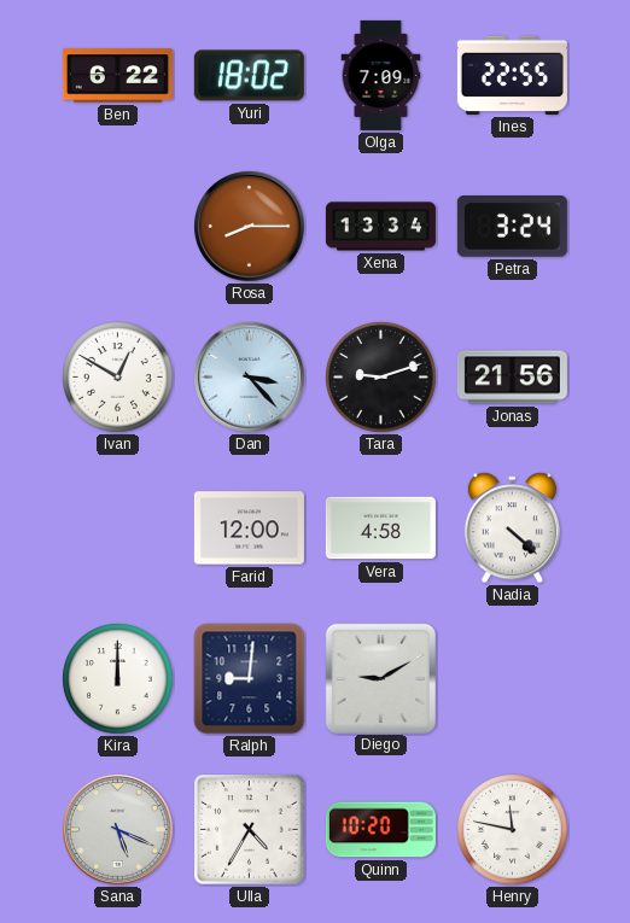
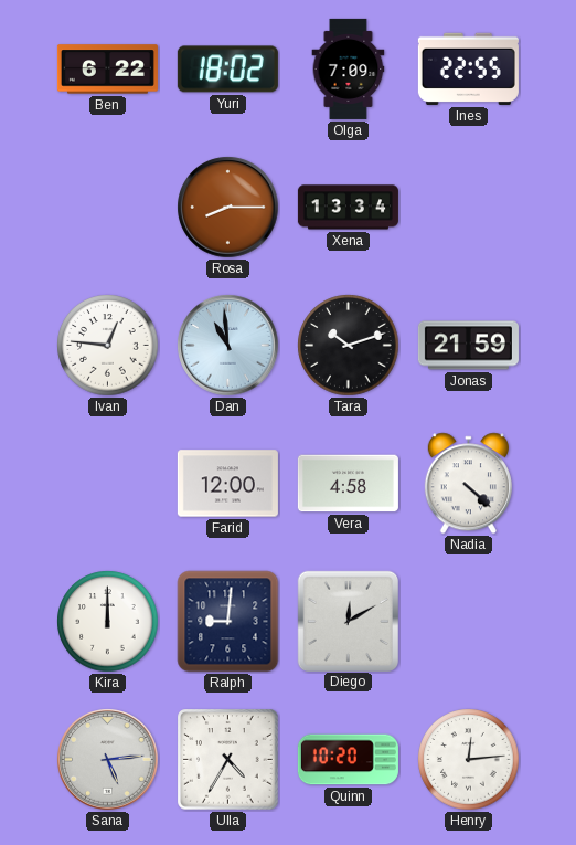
Petra: 3:24 -> none
Ivan: 12:50 -> 12:46
Dan: 3:23 -> 10:59
Tara: 9:12 -> 10:12
Jonas: 21:56 -> 21:59
Diego: 9:10 -> 12:10
Sana: 5:19 -> 5:14
Henry: 11:47 -> 12:14
